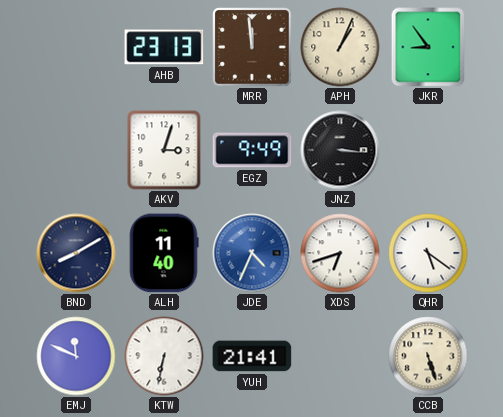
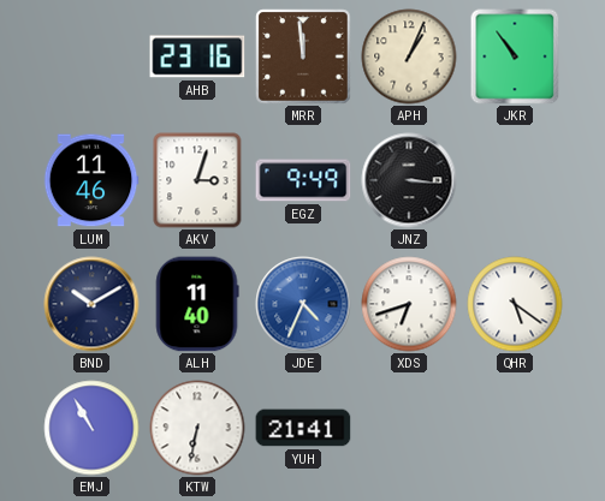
AHB: 23:13 -> 23:16
JKR: 8:54 -> 10:54
LUM: none -> 11:46
BND: 8:10 -> 10:10
EMJ: 11:49 -> 10:55
CCB: 5:27 -> none
